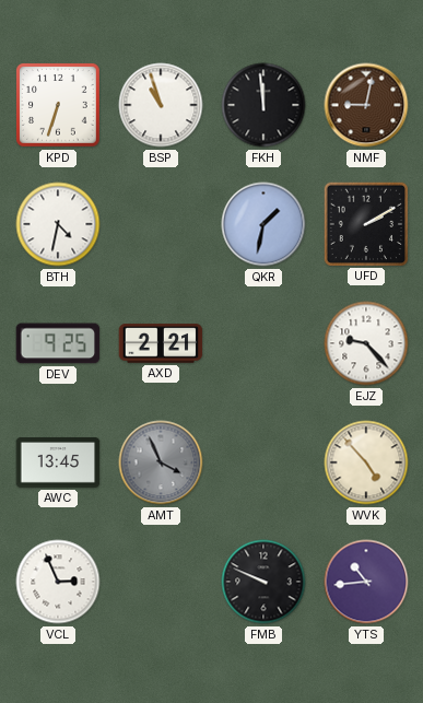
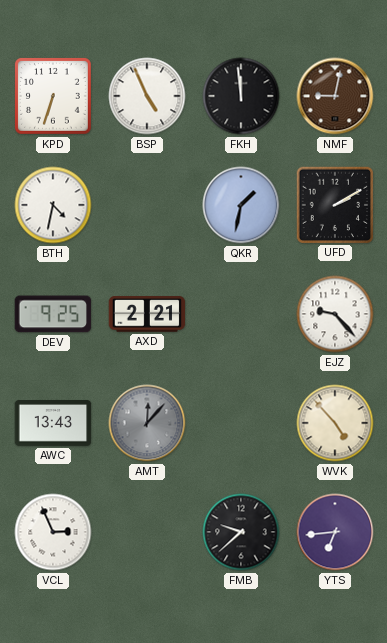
BSP: 10:57 -> 4:56
AWC: 13:45 -> 13:43
AMT: 3:56 -> 12:07
FMB: 9:49 -> 9:38
YTS: 10:44 -> 6:44
